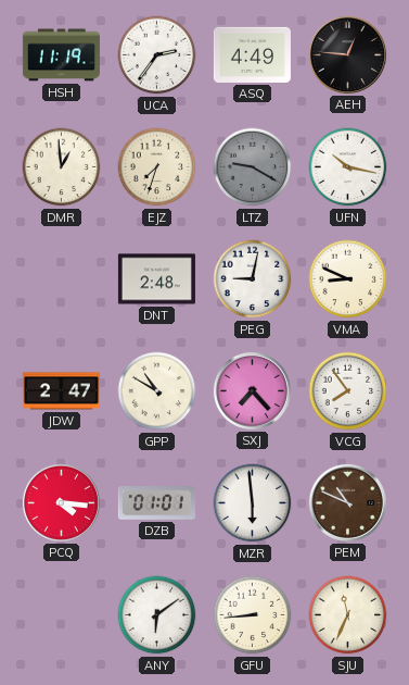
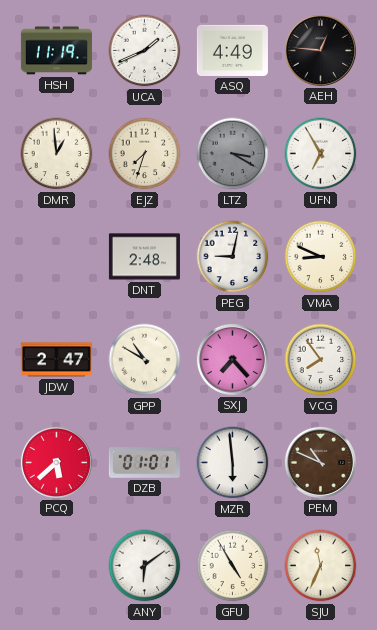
UCA: 2:36 -> 1:41
LTZ: 9:20 -> 3:20
UFN: 10:17 -> 6:55
PCQ: 4:16 -> 5:38
GFU: 8:44 -> 4:55
